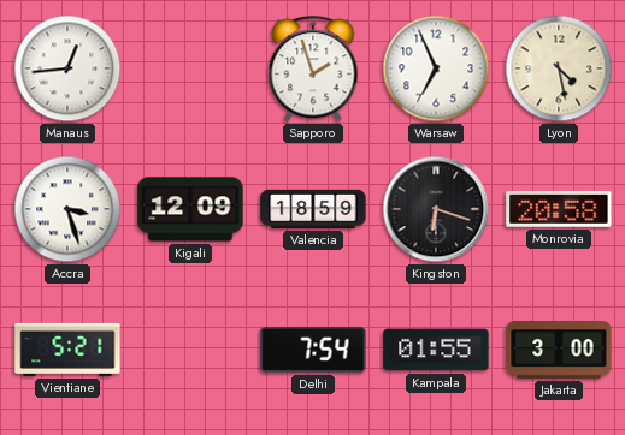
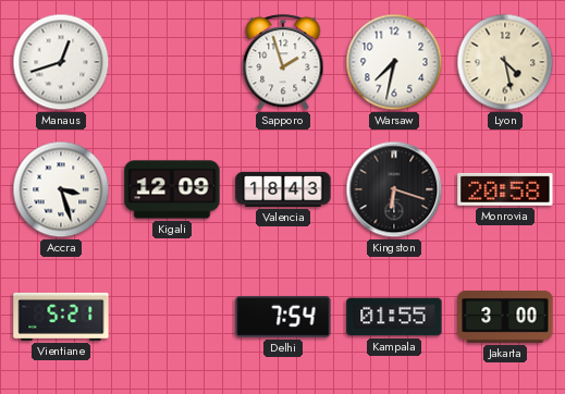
Manaus: 12:44 -> 12:42
Warsaw: 6:56 -> 7:32
Valencia: 18:59 -> 18:43
